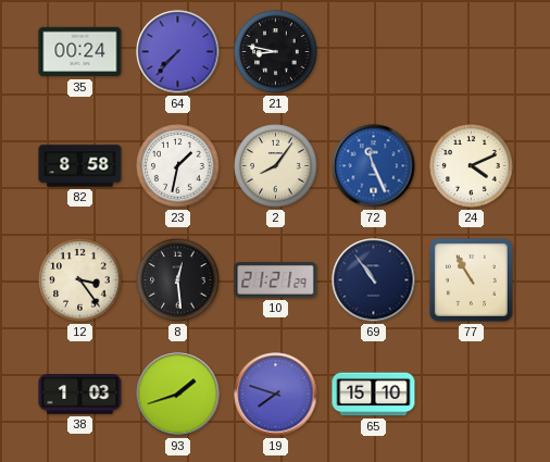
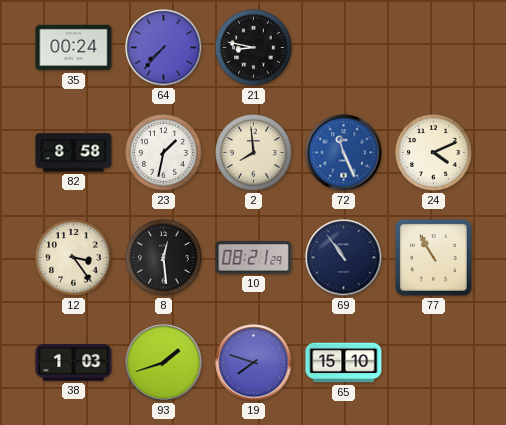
2: 8:06 -> 7:59
10: 21:21 -> 08:21
